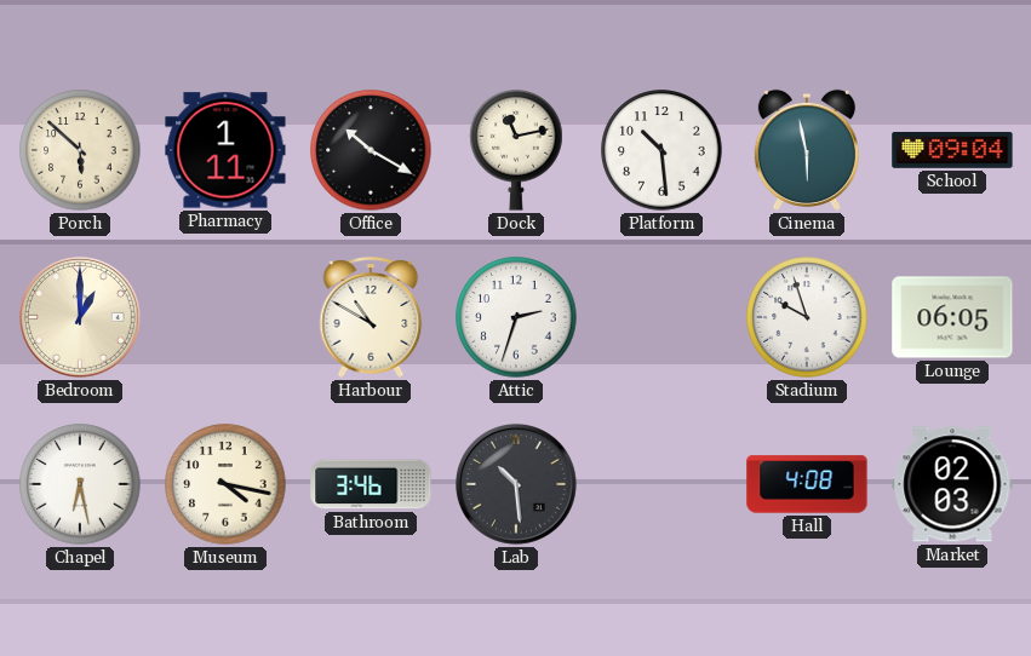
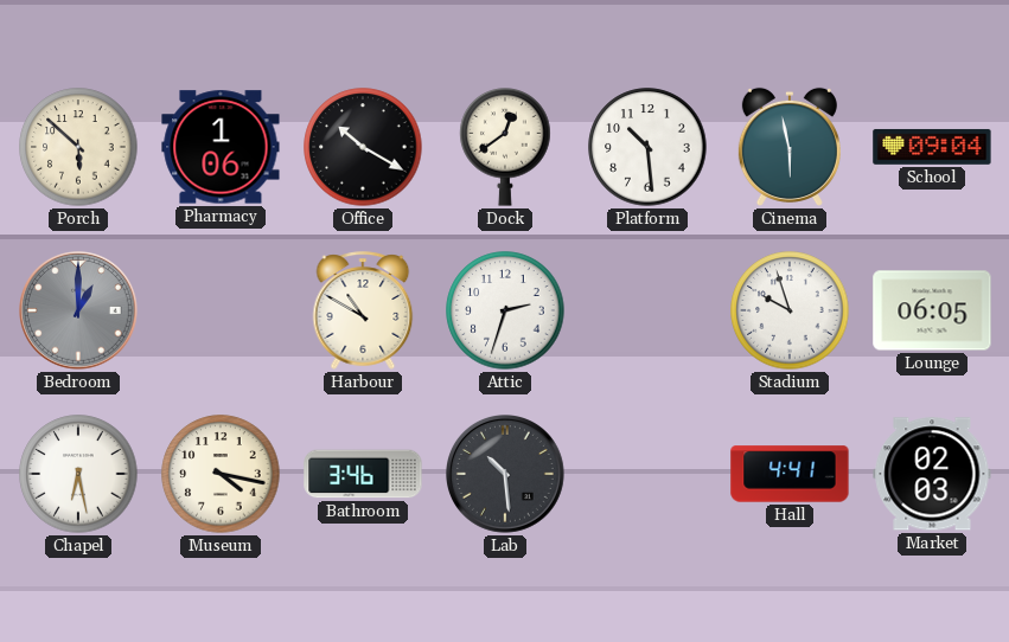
Pharmacy: 1:11 -> 1:06
Dock: 11:13 -> 12:39
Bedroom dial: cream -> grey
Hall: 4:08 -> 4:41
